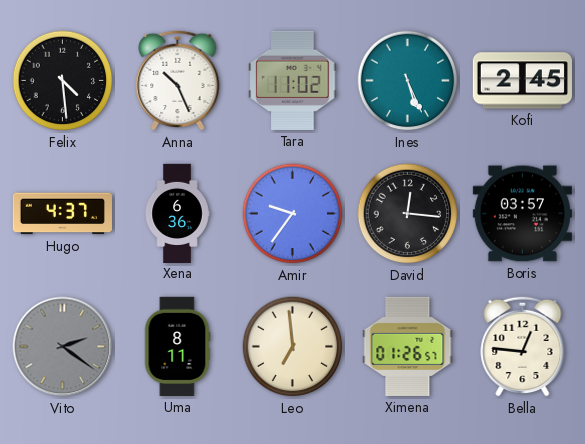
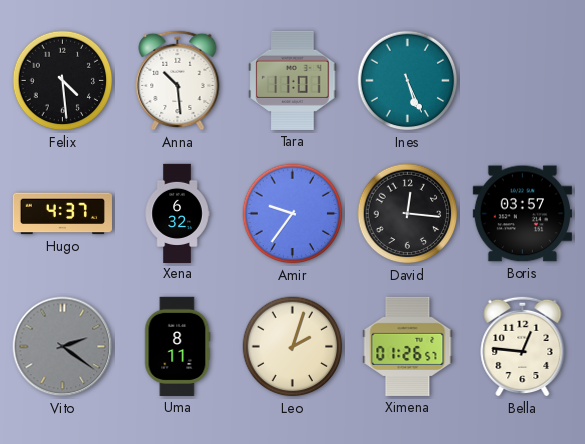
Anna: 10:26 -> 10:29
Tara: 11:02 -> 11:01
Kofi: 2:45 -> none
Xena: 6:36 -> 6:32
Leo: 6:59 -> 2:03
